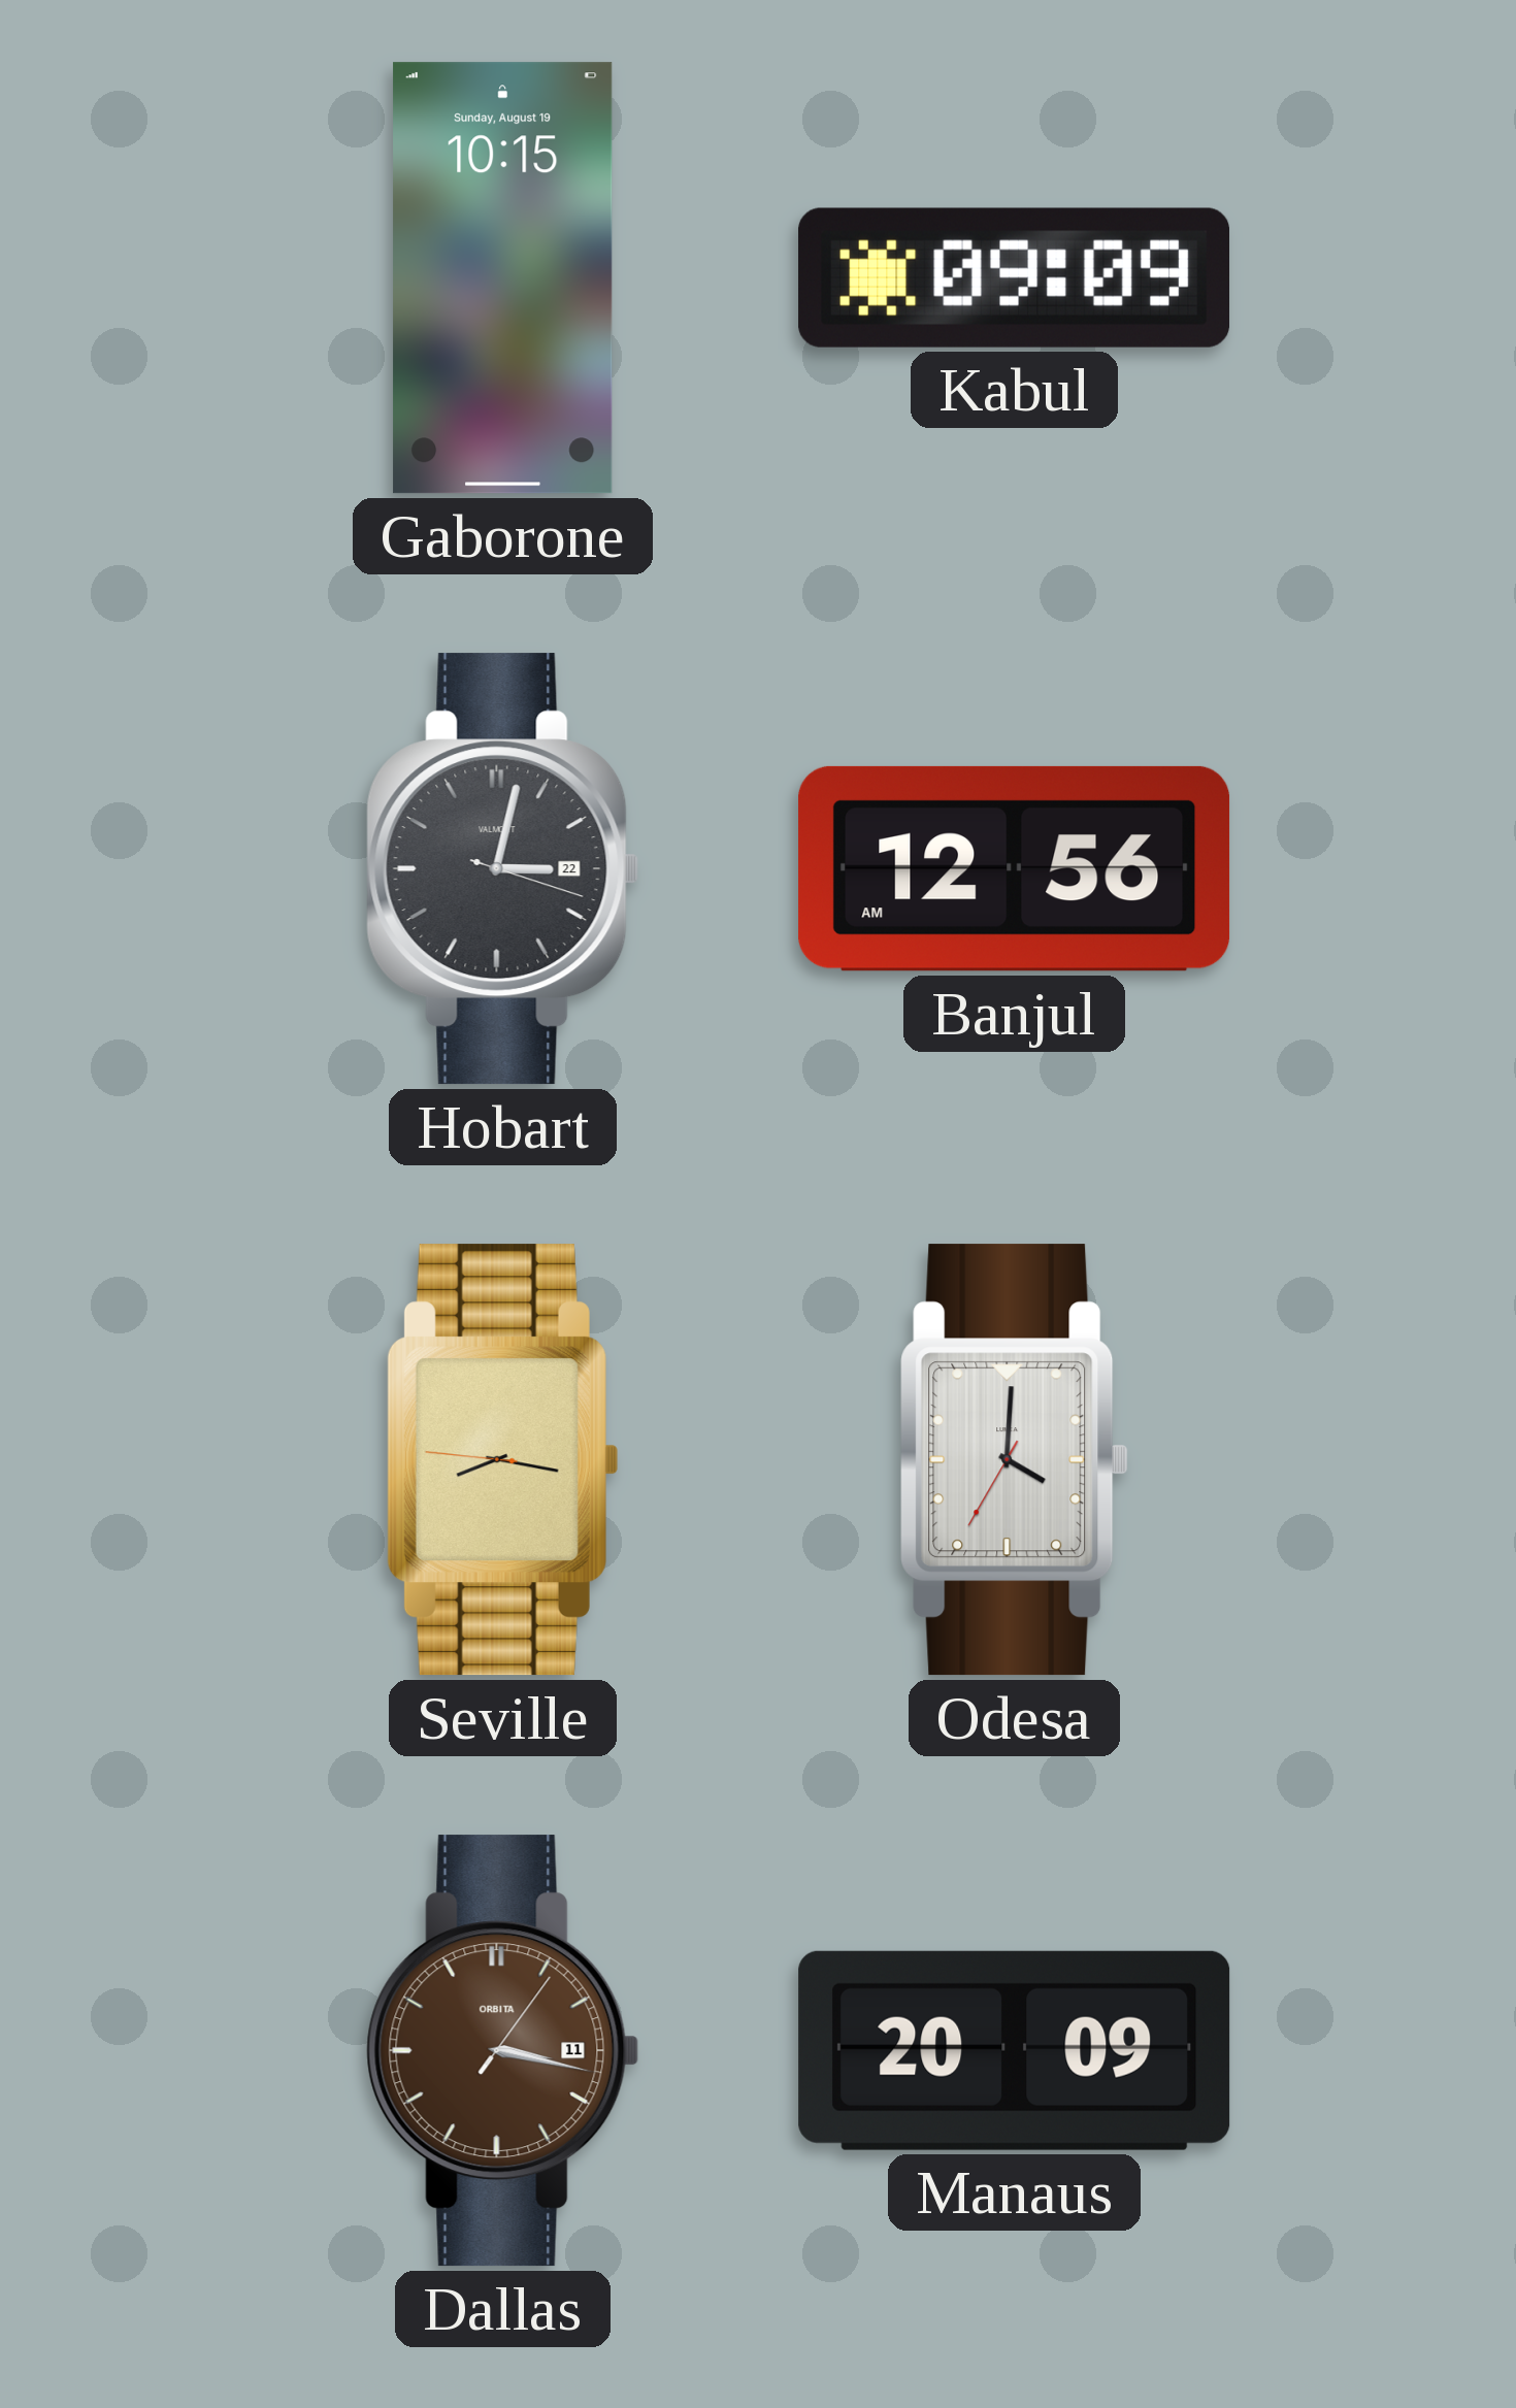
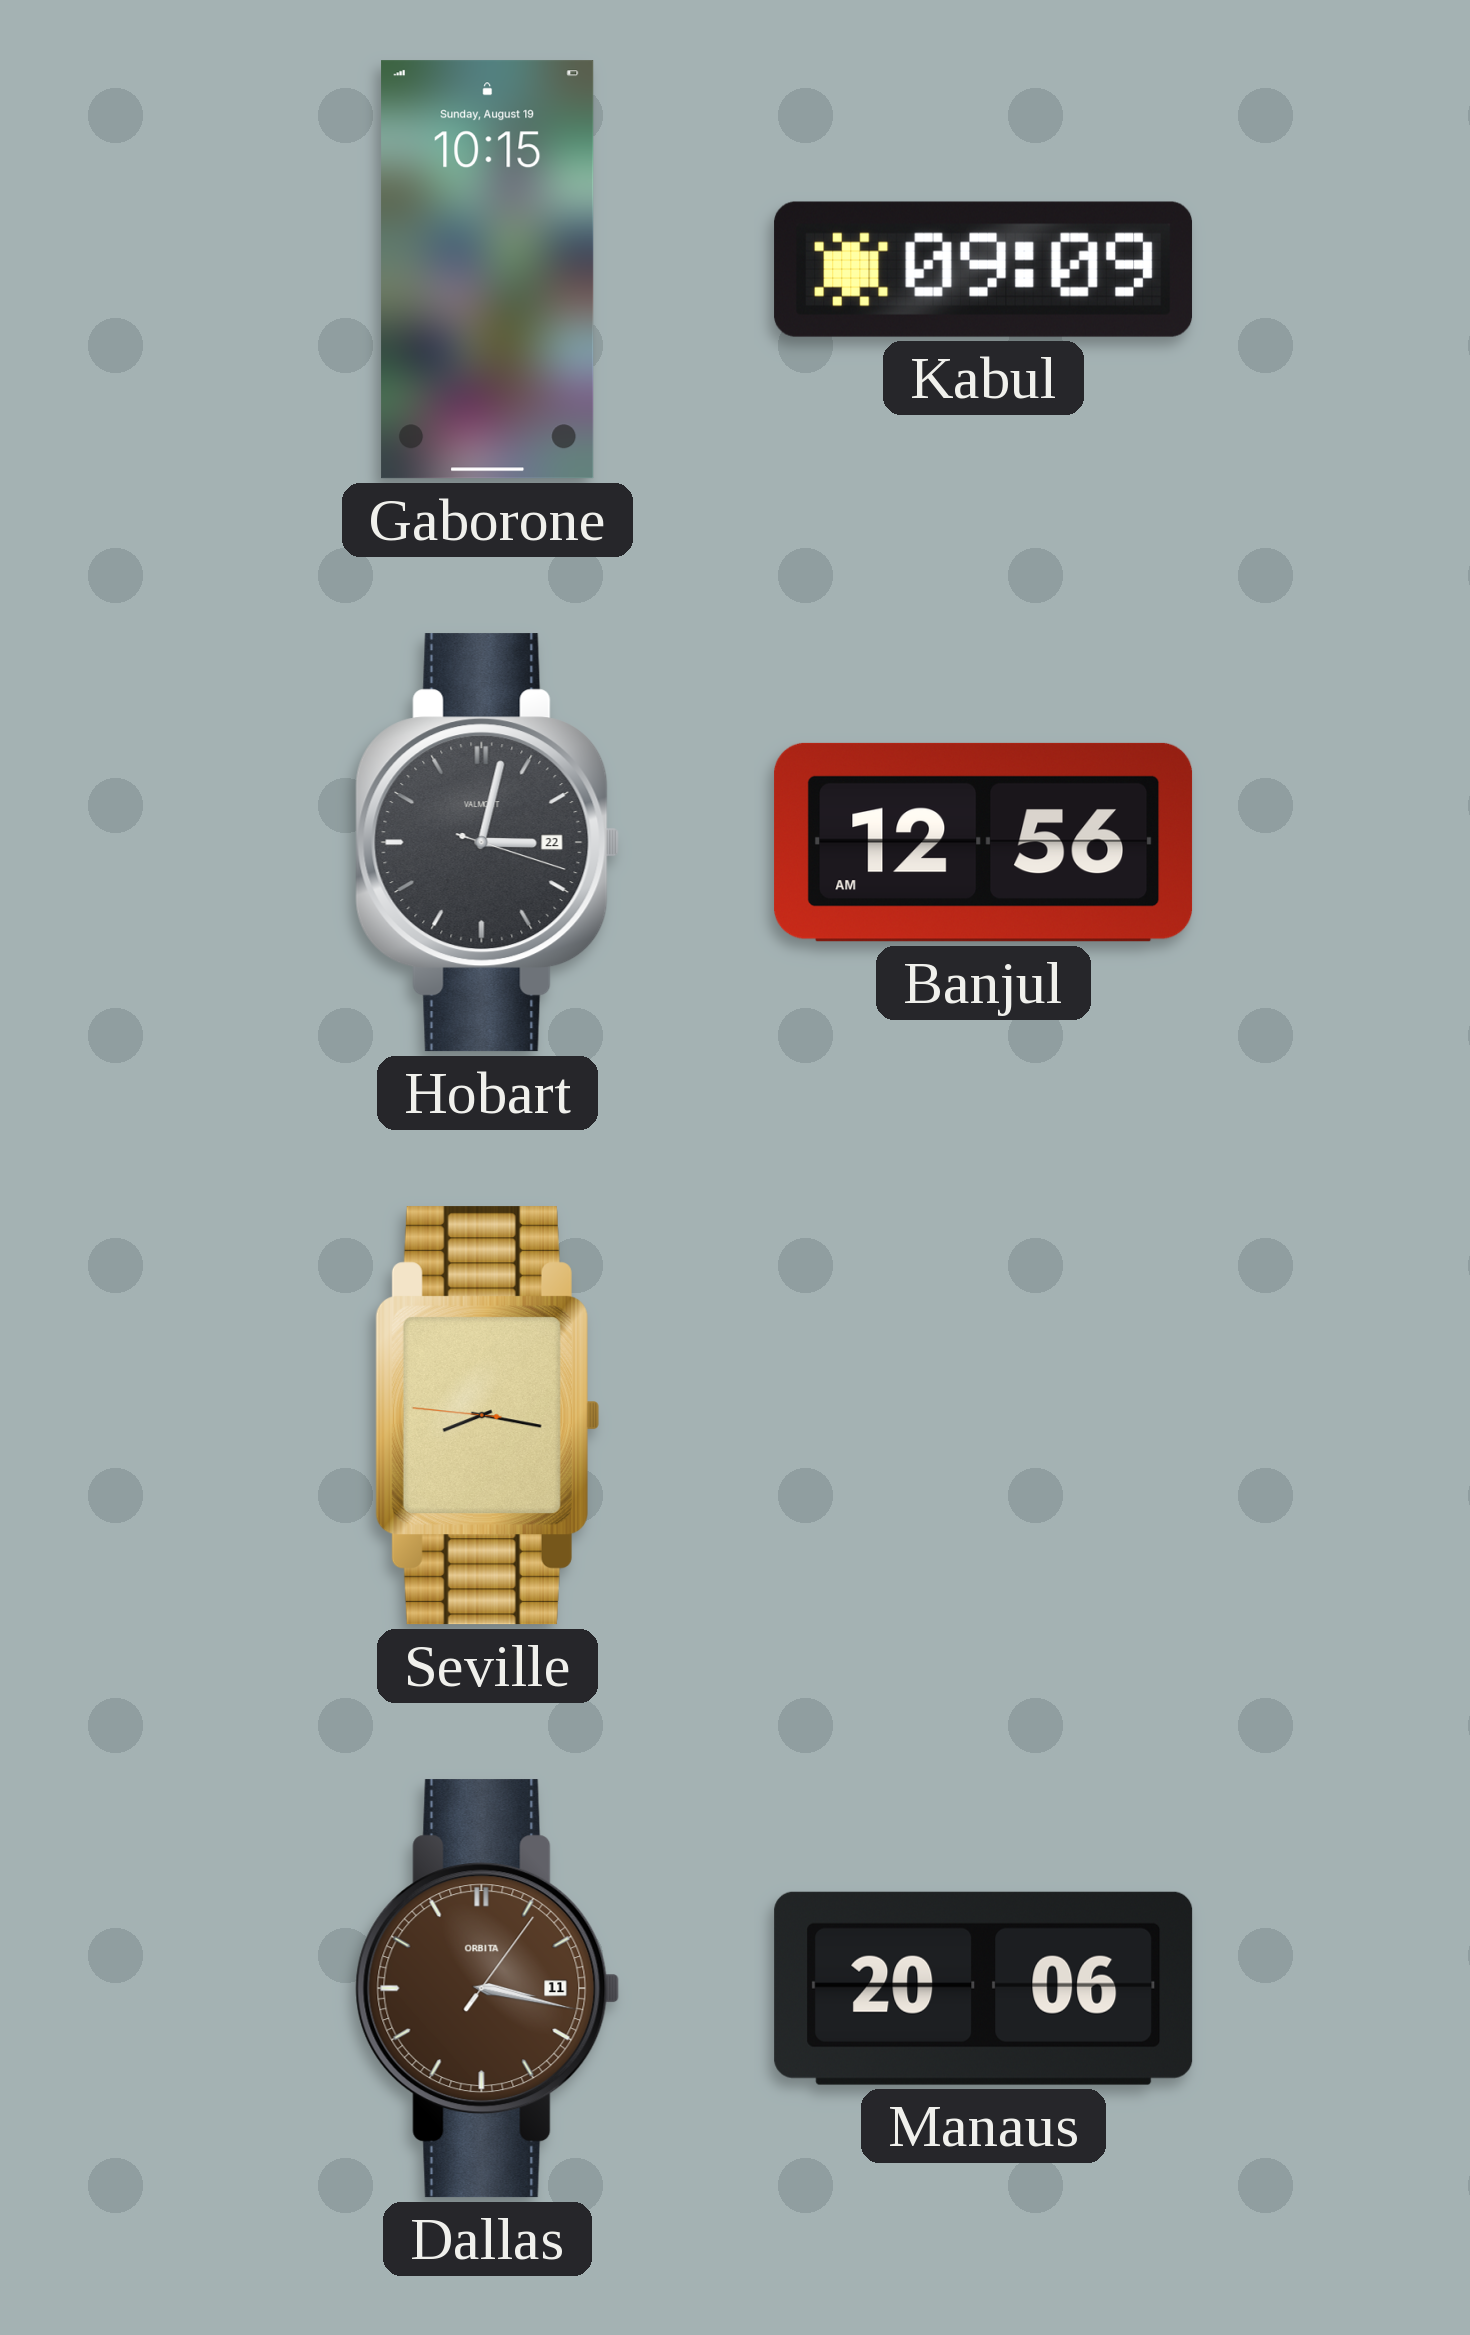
Odesa: 4:00 -> none
Manaus: 20:09 -> 20:06
